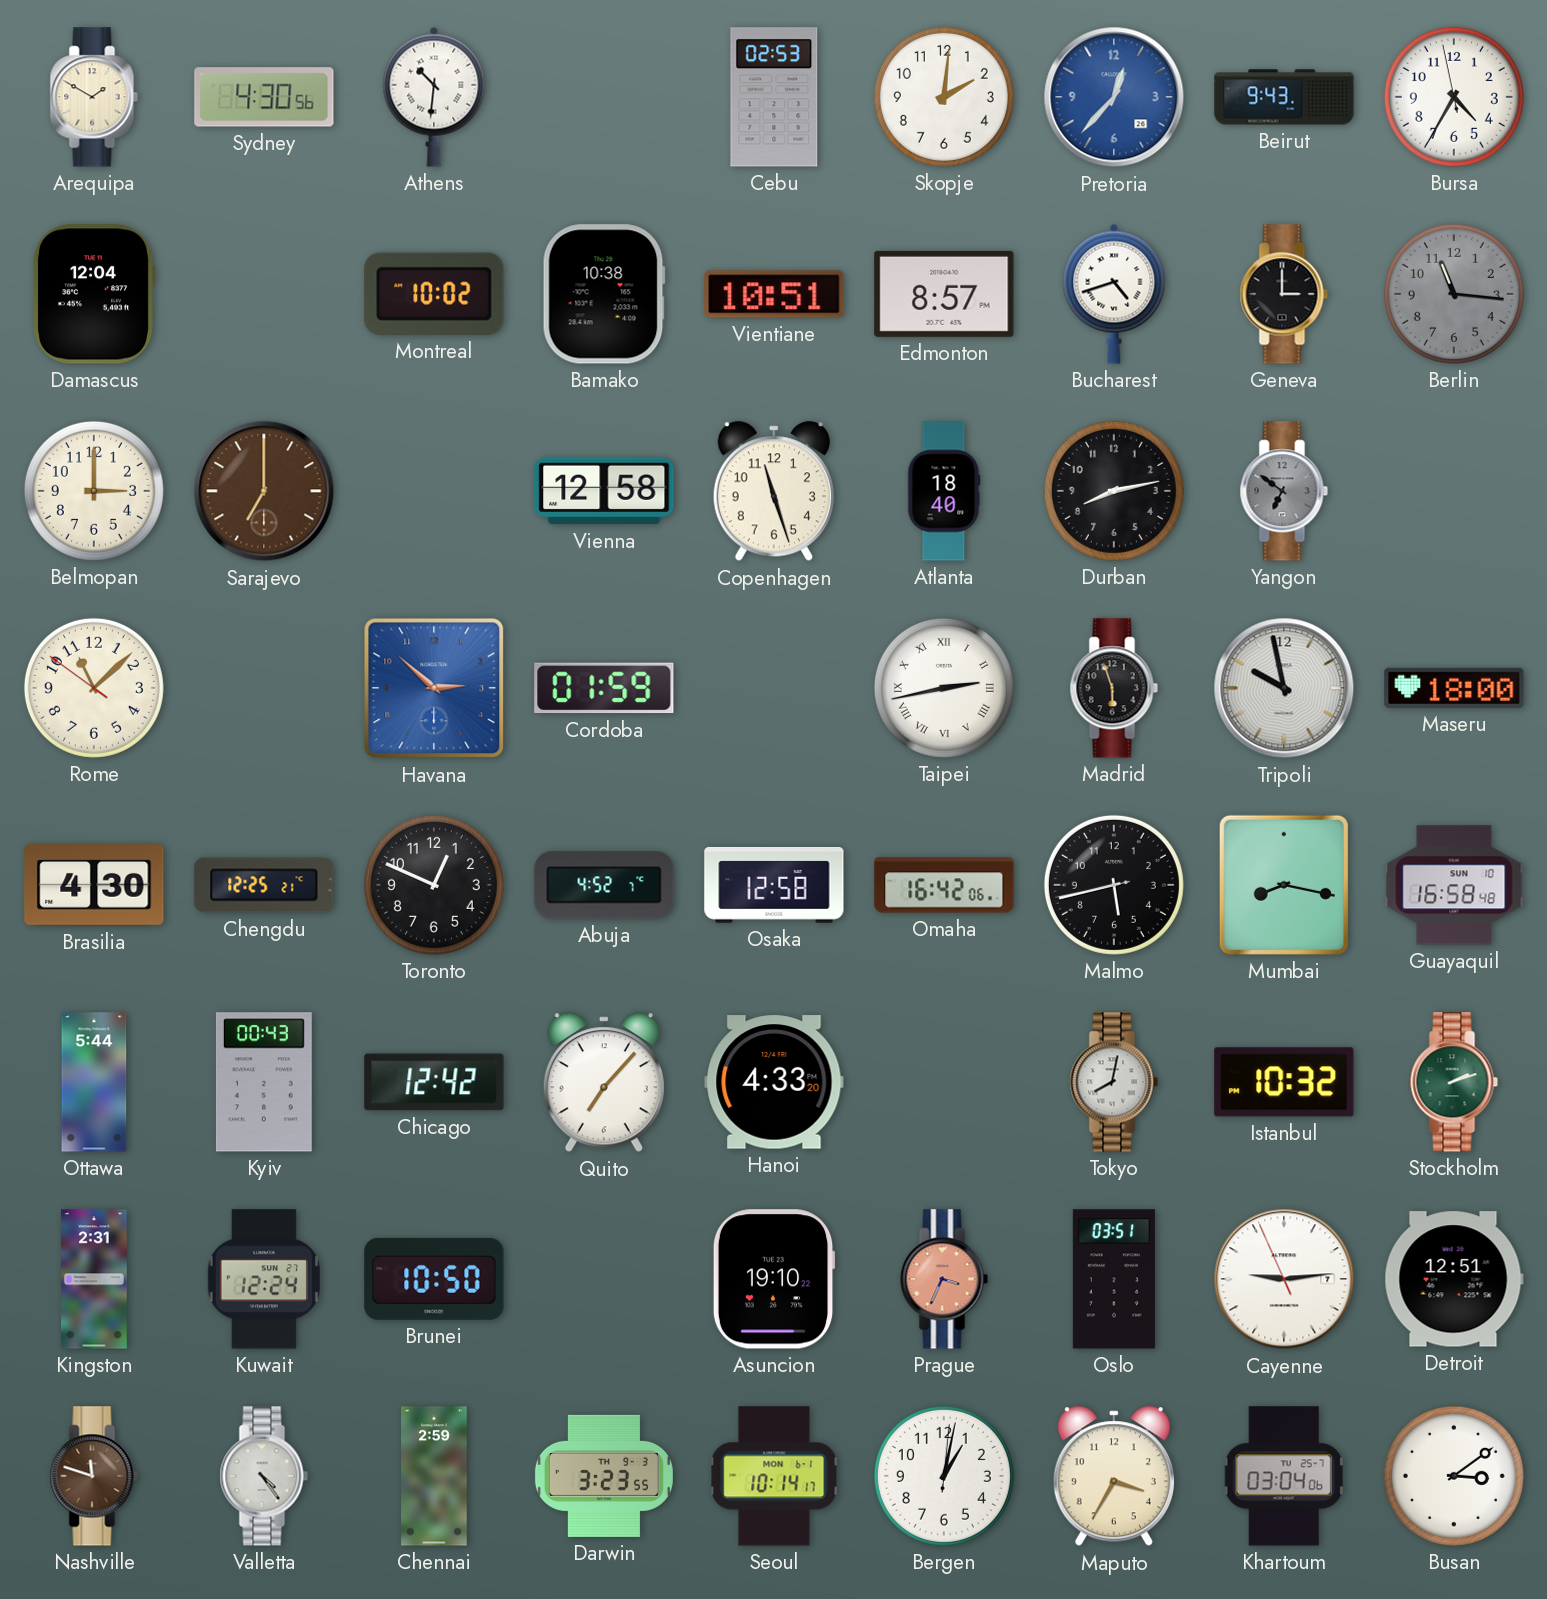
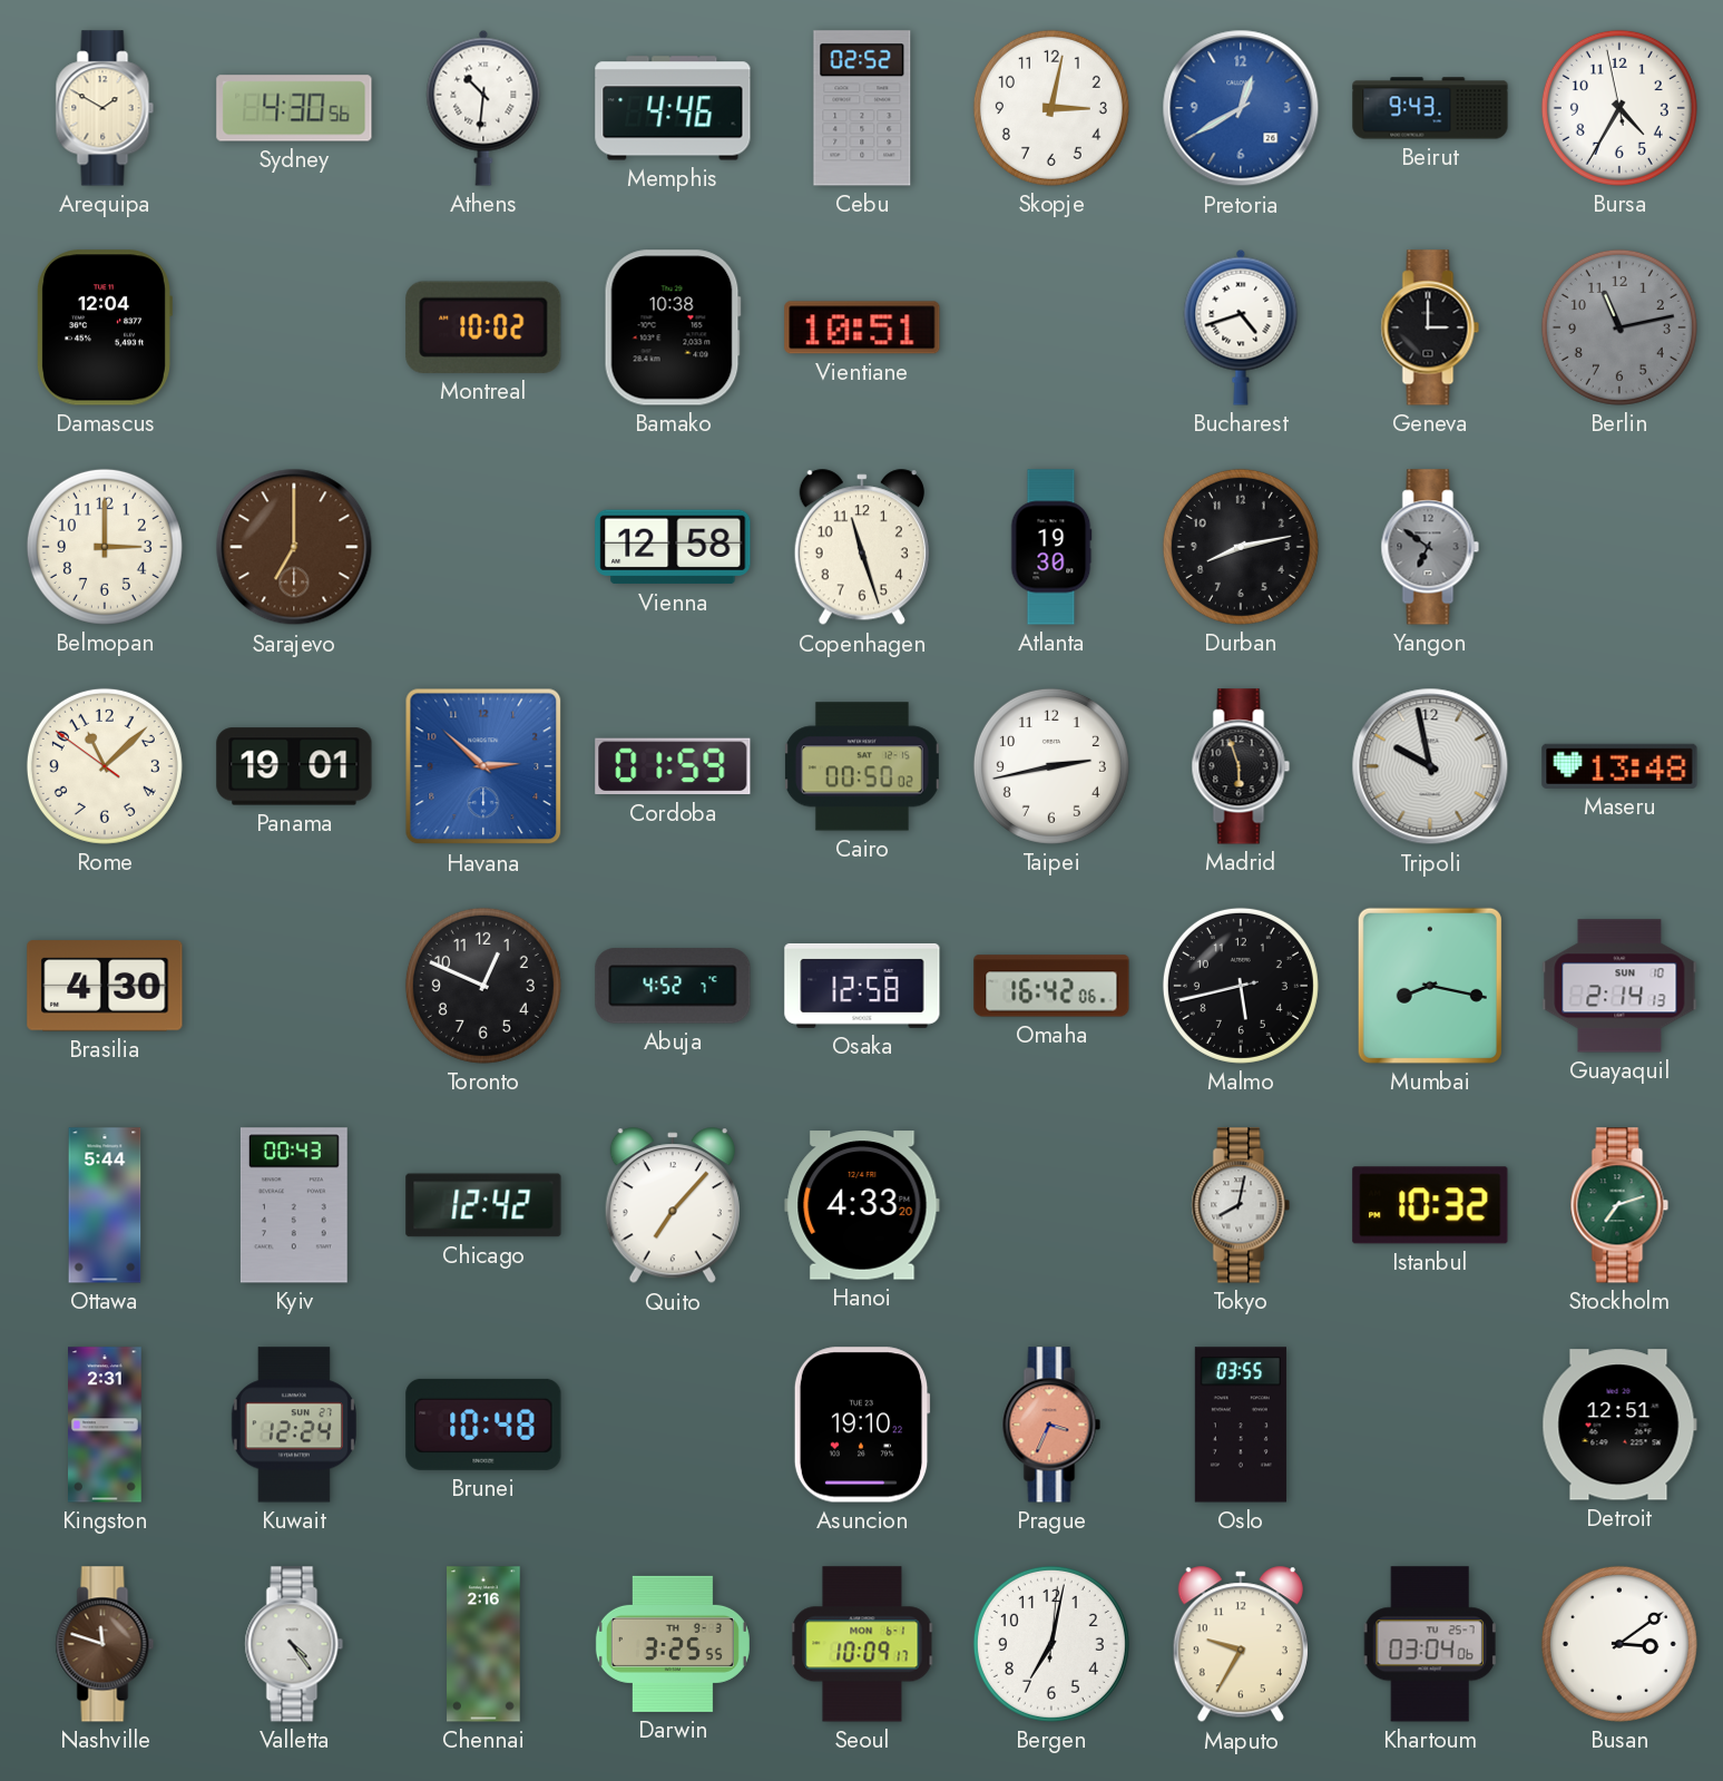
Memphis: none -> 4:46
Cebu: 02:53 -> 02:52
Skopje: 2:01 -> 3:02
Pretoria: 12:37 -> 12:40
Edmonton: 8:57 -> none
Berlin: 11:16 -> 11:13
Atlanta: 18:40 -> 19:30
Panama: none -> 19:01
Cairo: none -> 00:50
Taipei numerals: Roman -> Arabic
Maseru: 18:00 -> 13:48
Chengdu: 12:25 -> none
Guayaquil: 16:58 -> 2:14
Stockholm: 2:12 -> 7:12
Brunei: 10:50 -> 10:48
Oslo: 03:51 -> 03:55
Cayenne: 9:13 -> none
Chennai: 2:59 -> 2:16
Darwin: 3:23 -> 3:25
Seoul: 10:14 -> 10:09
Bergen: 1:02 -> 7:02
Maputo: 3:35 -> 9:35
